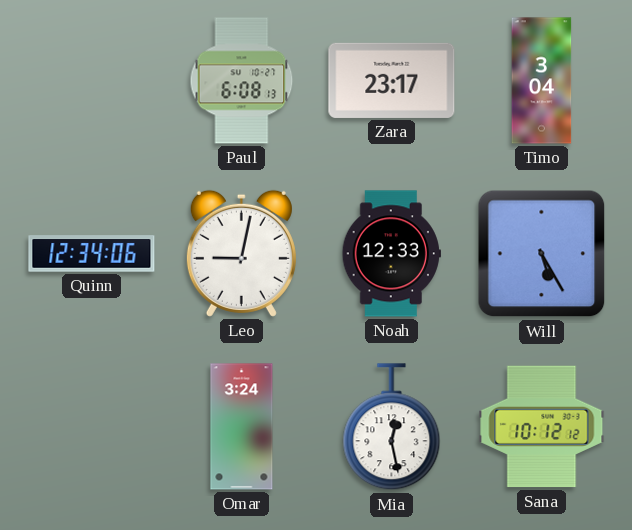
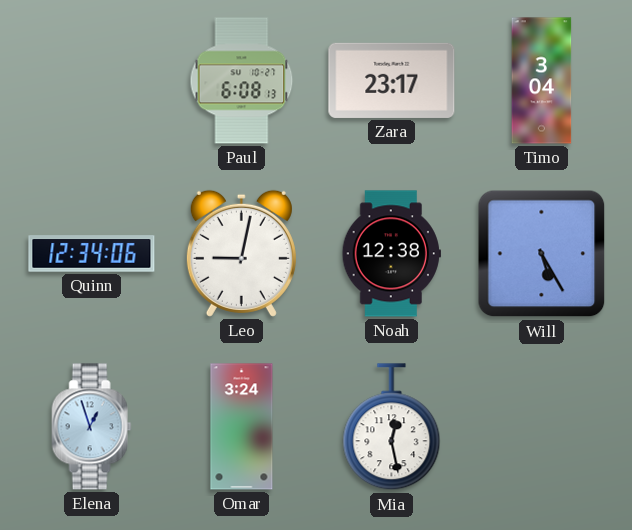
Noah: 12:33 -> 12:38
Elena: none -> 12:57
Sana: 10:12 -> none
